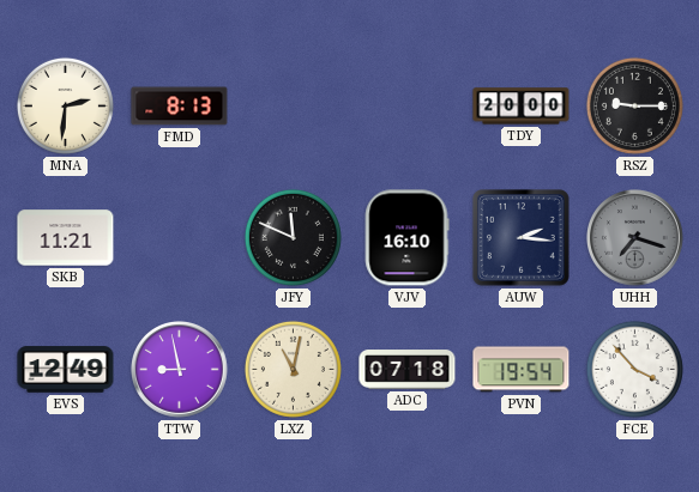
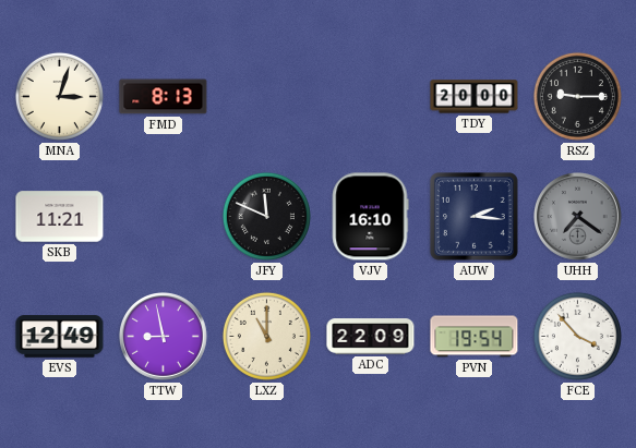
MNA: 2:31 -> 3:03
UHH: 7:18 -> 7:21
LXZ: 11:02 -> 11:00
ADC: 07:18 -> 22:09
